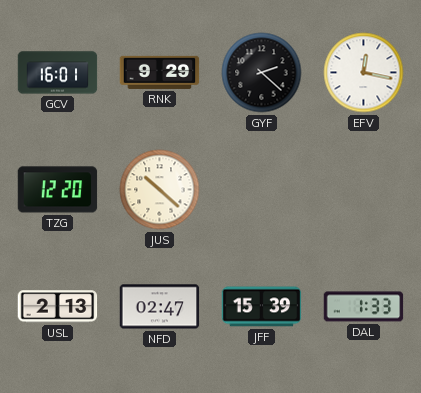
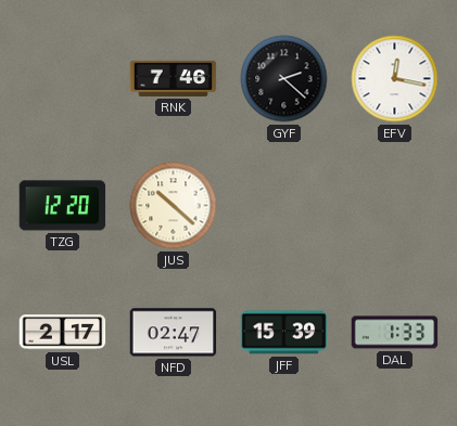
GCV: 16:01 -> none
RNK: 9:29 -> 7:46
USL: 2:13 -> 2:17
